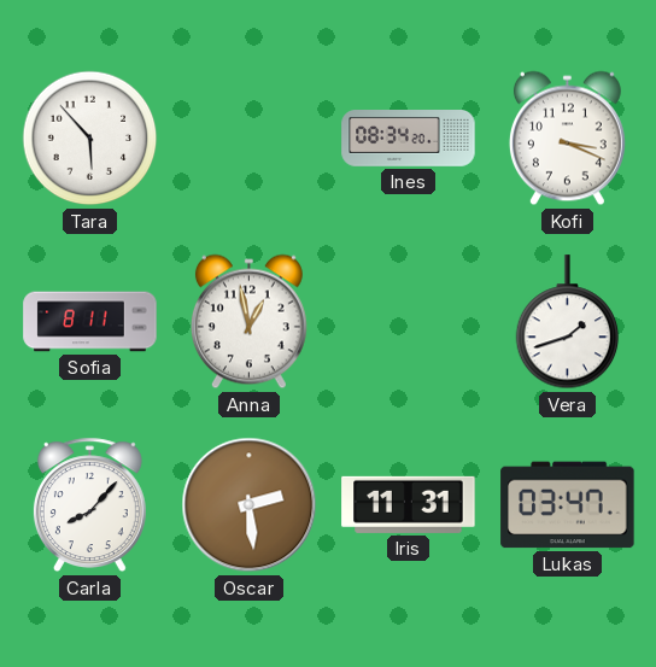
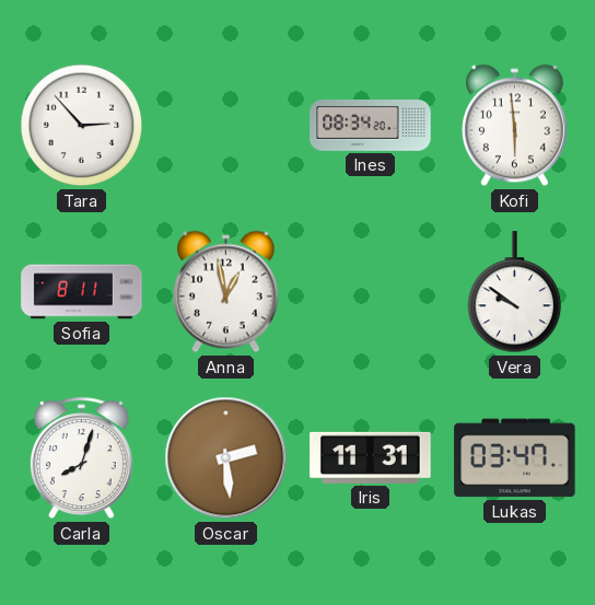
Tara: 5:53 -> 2:53
Kofi: 3:19 -> 5:59
Vera: 1:42 -> 9:51
Carla: 8:07 -> 8:03
